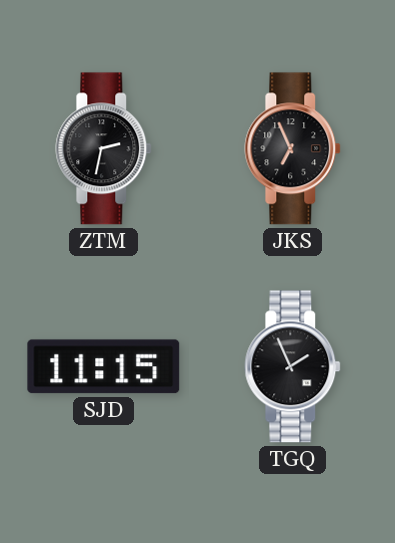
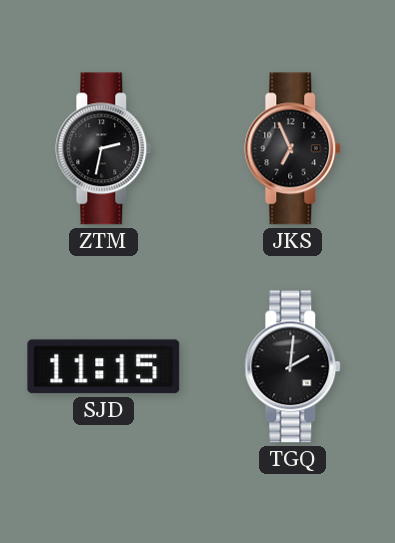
TGQ: 1:56 -> 2:01
